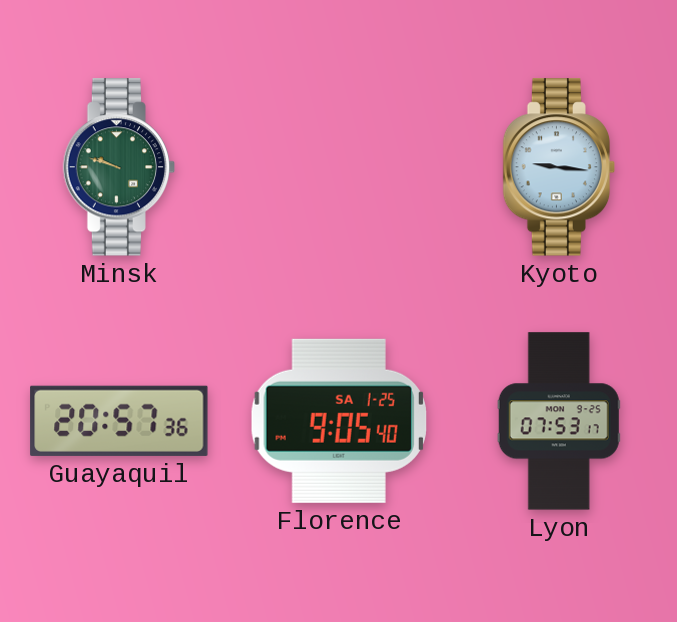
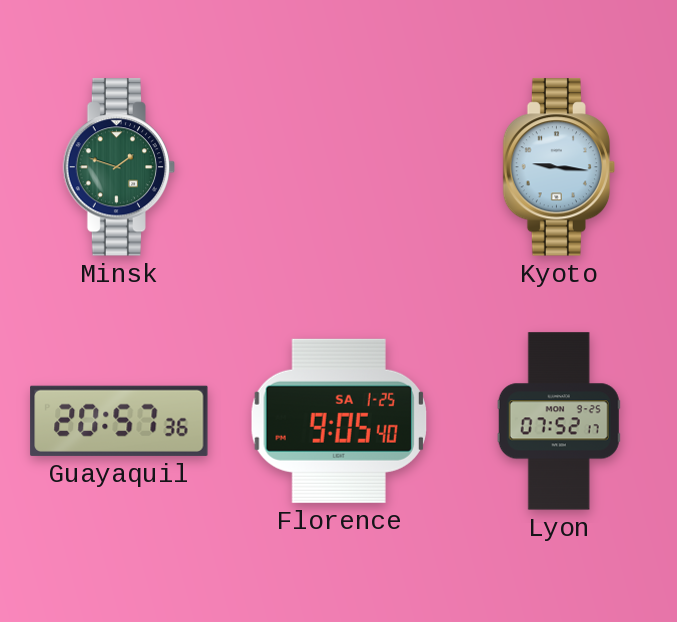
Minsk: 9:48 -> 1:48
Lyon: 07:53 -> 07:52
